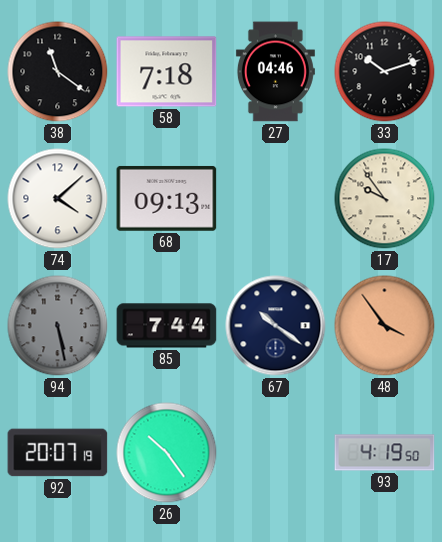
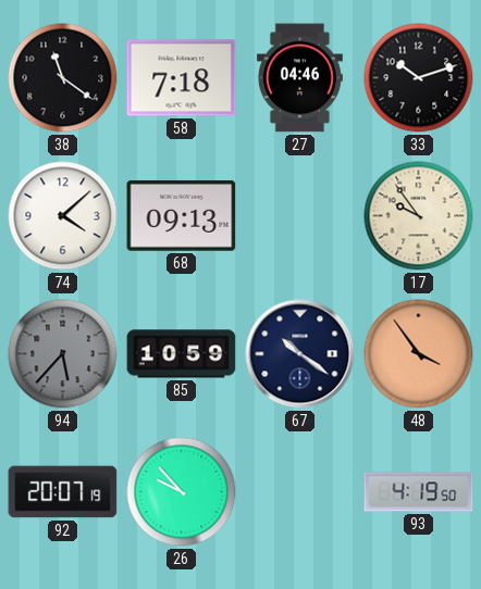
94: 5:28 -> 5:37
85: 7:44 -> 10:59
26: 10:24 -> 9:53
